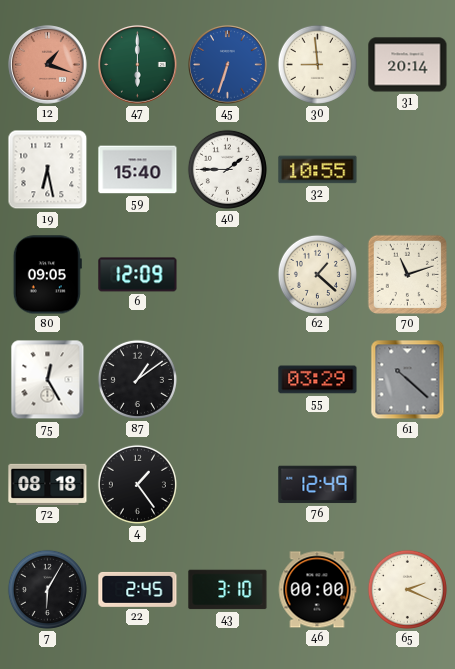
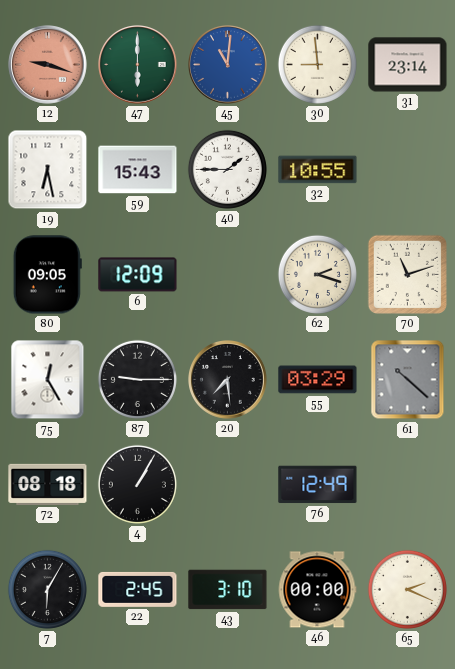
12: 1:18 -> 9:18
45: 6:33 -> 11:01
31: 20:14 -> 23:14
59: 15:40 -> 15:43
62: 1:22 -> 2:18
87: 1:09 -> 9:15
20: none -> 7:29
4: 1:24 -> 1:05
